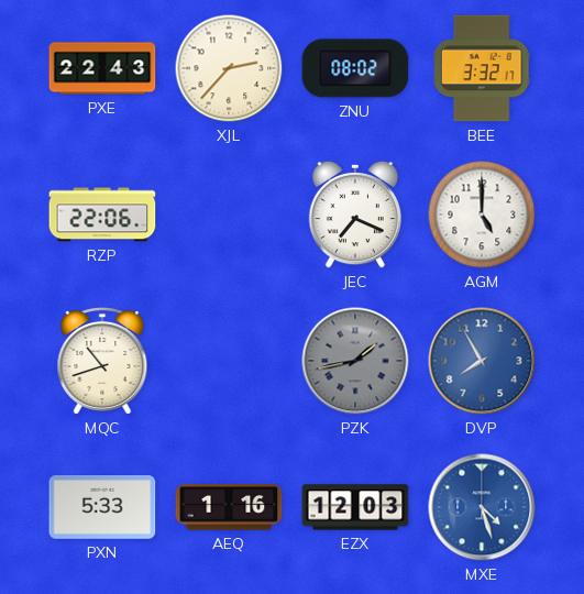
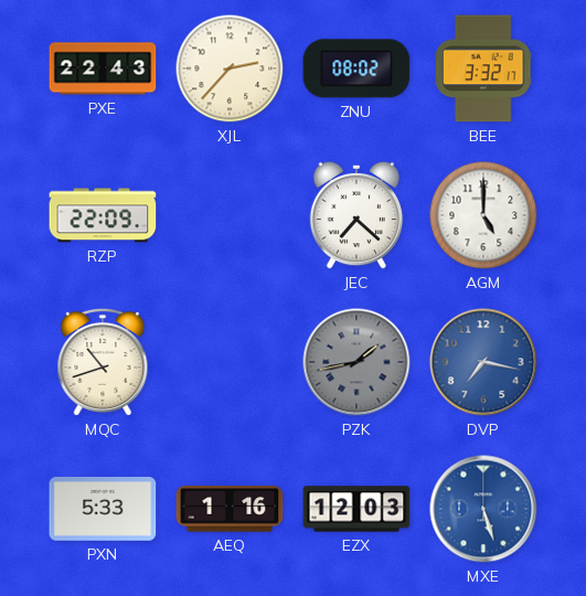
RZP: 22:06 -> 22:09
JEC: 7:19 -> 7:22
DVP: 7:55 -> 7:17
MXE: 4:27 -> 5:27
